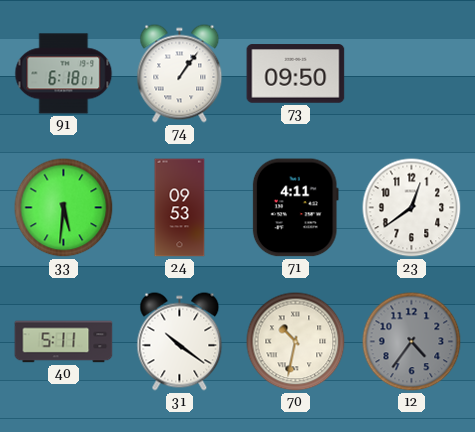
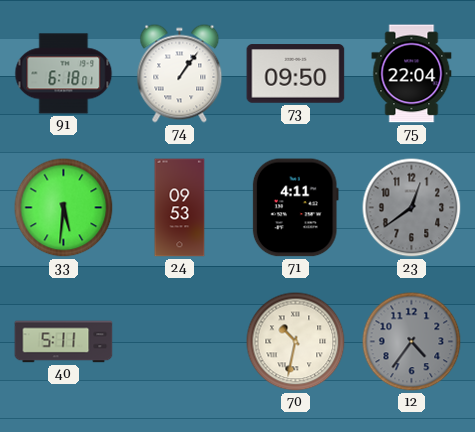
75: none -> 22:04
23 dial: white -> grey
31: 10:21 -> none
